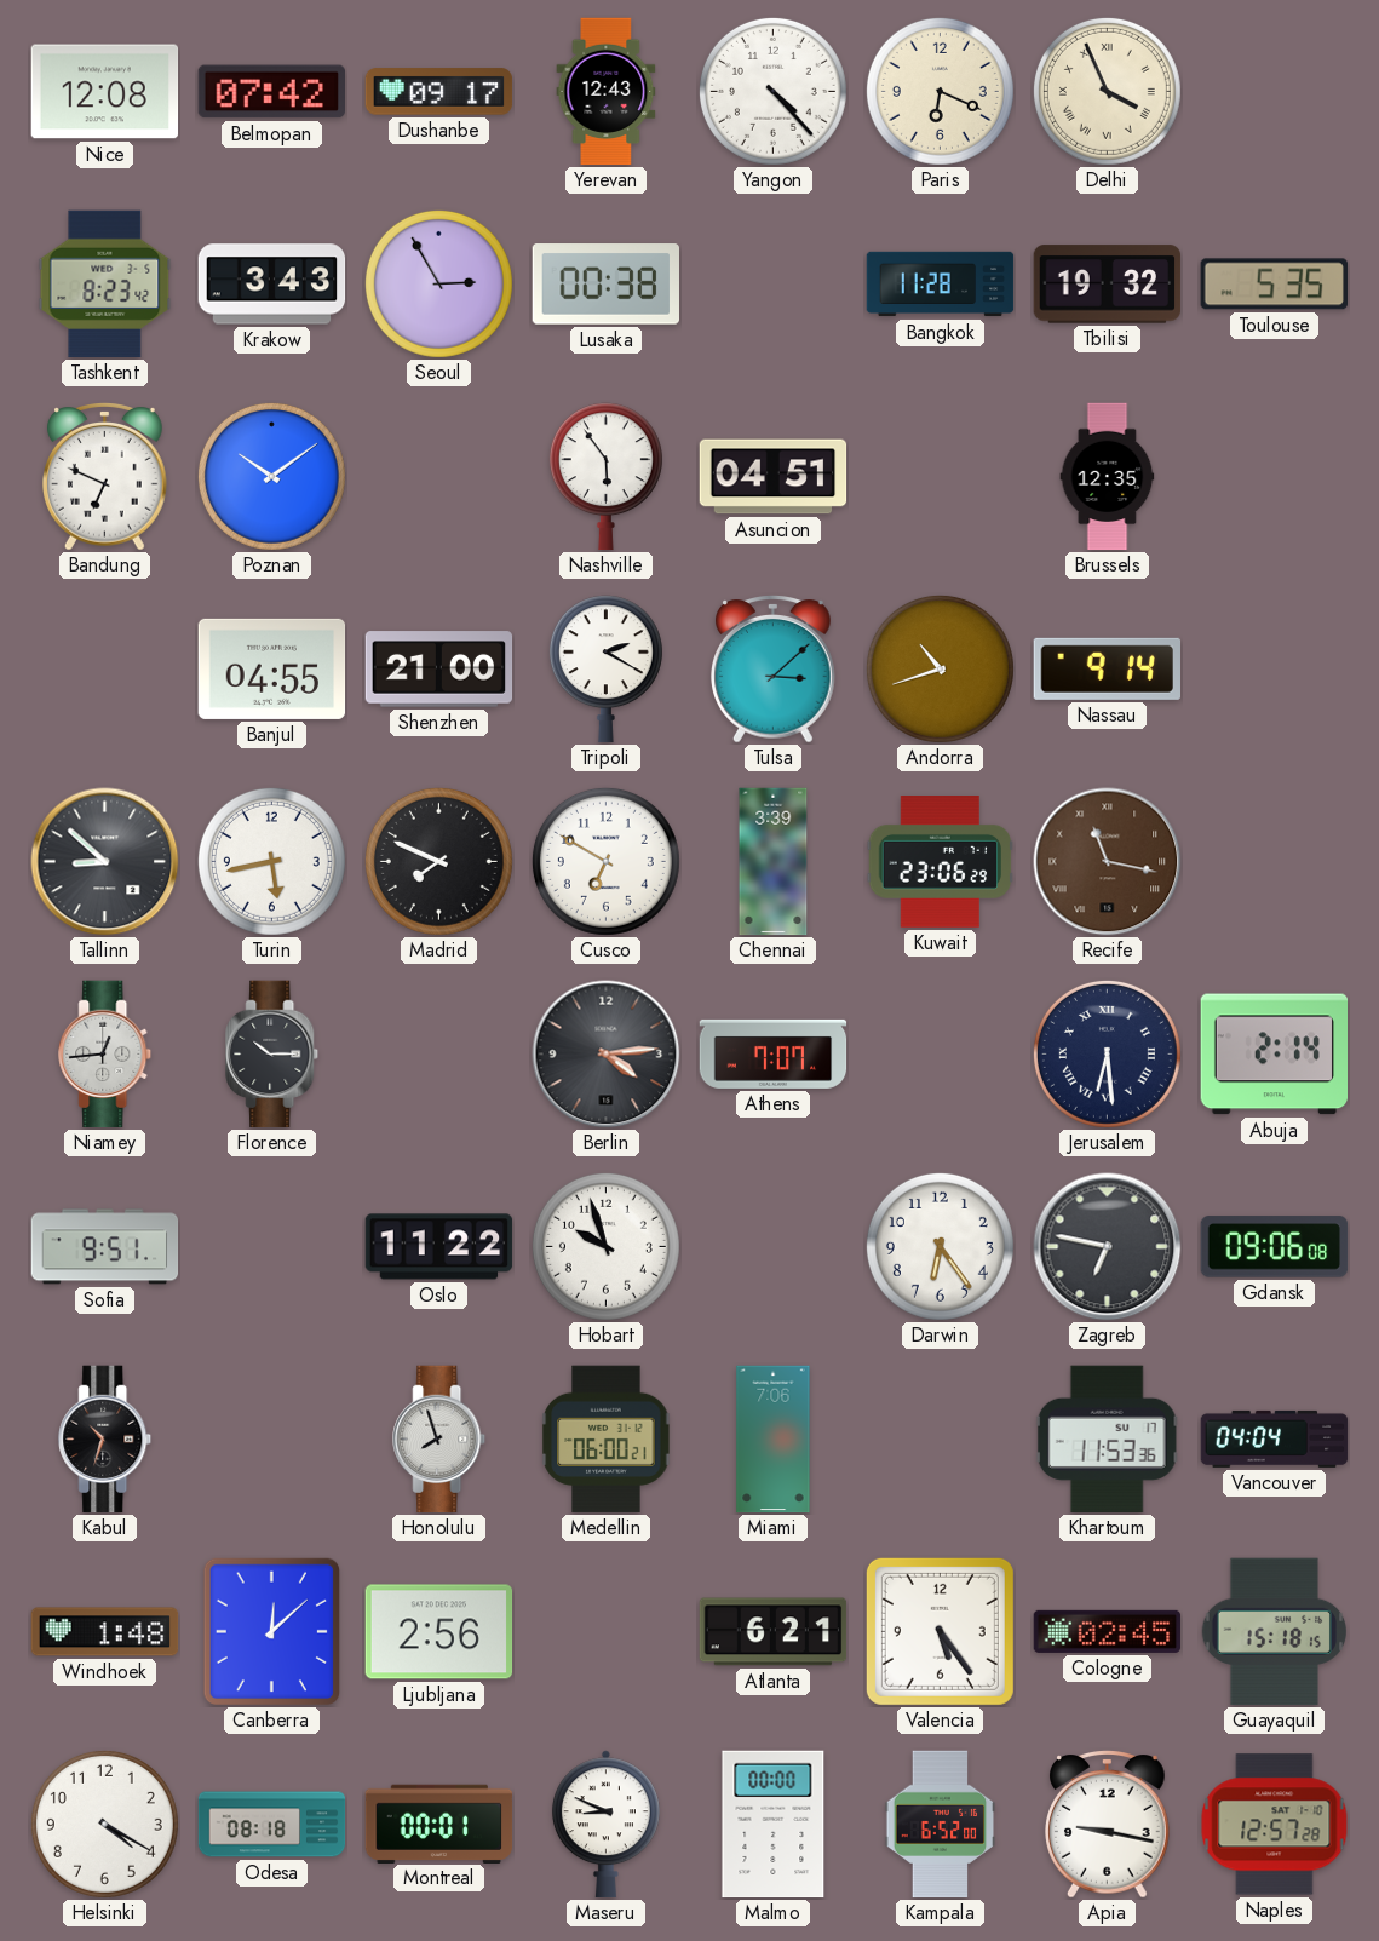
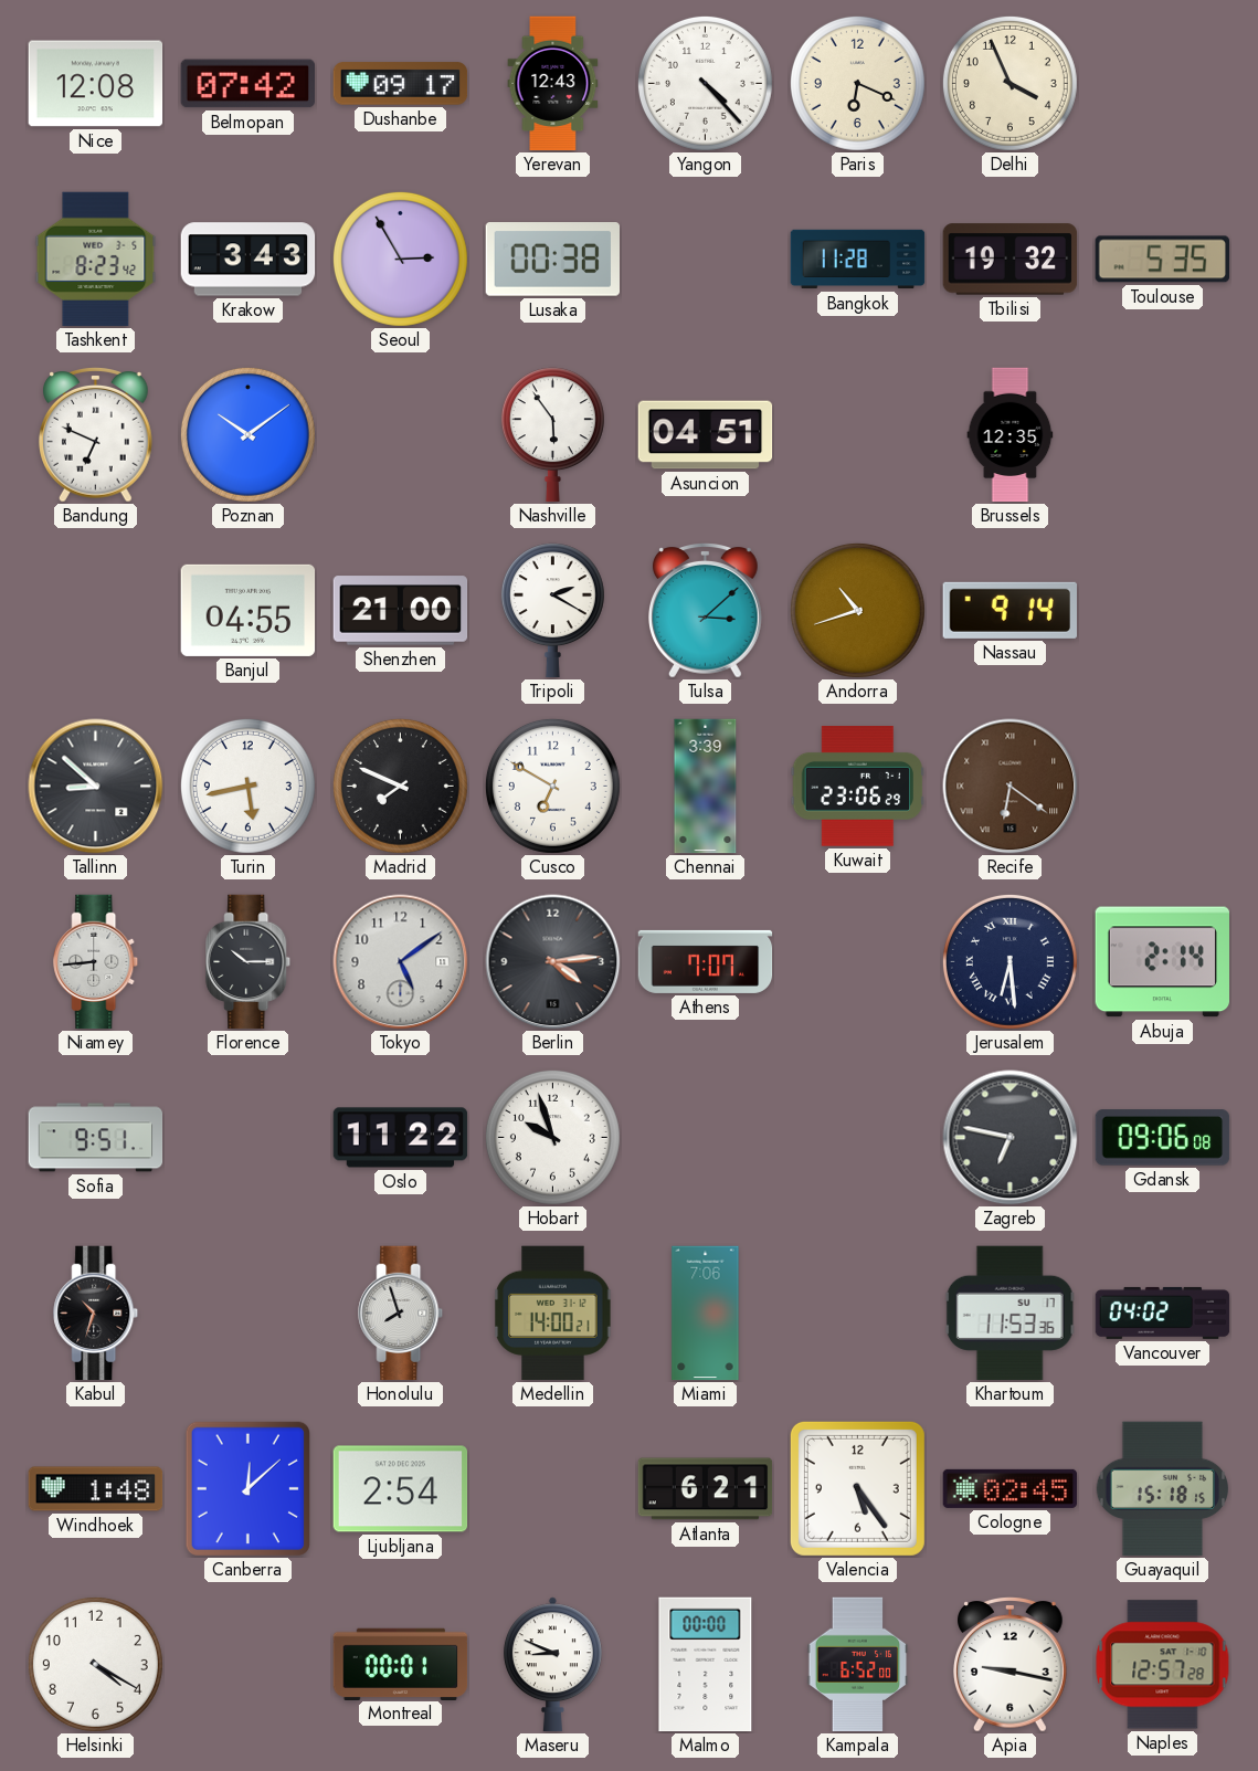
Delhi numerals: Roman -> Arabic
Recife: 11:17 -> 6:21
Niamey: 12:44 -> 8:44
Tokyo: none -> 5:09
Darwin: 6:24 -> none
Medellin: 06:00 -> 14:00
Vancouver: 04:04 -> 04:02
Ljubljana: 2:56 -> 2:54
Odesa: 08:18 -> none
